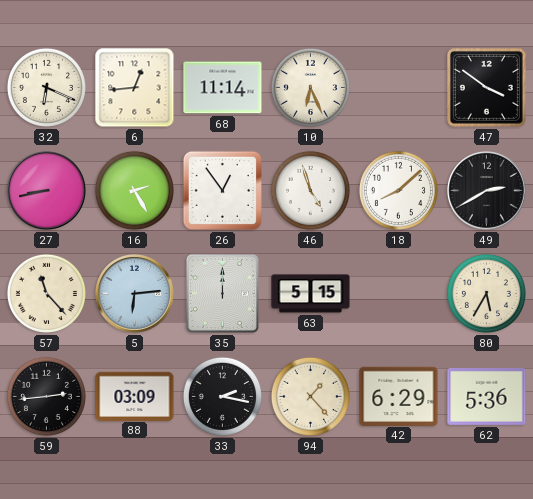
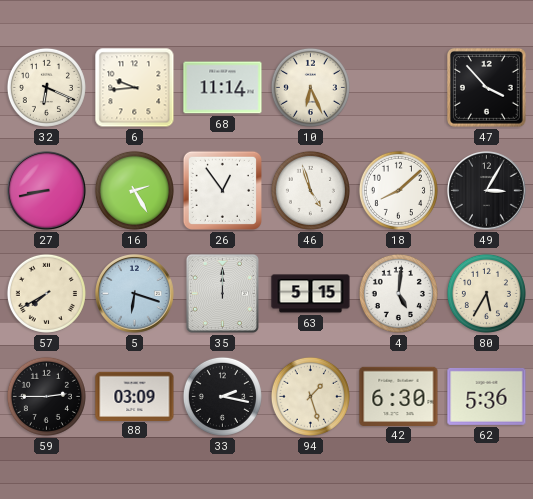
6: 12:44 -> 9:44
47: 3:51 -> 3:53
49: 2:40 -> 3:05
57: 11:23 -> 7:40
5: 6:14 -> 6:18
4: none -> 5:01
59: 2:44 -> 2:45
94: 1:23 -> 1:27
42: 6:29 -> 6:30
